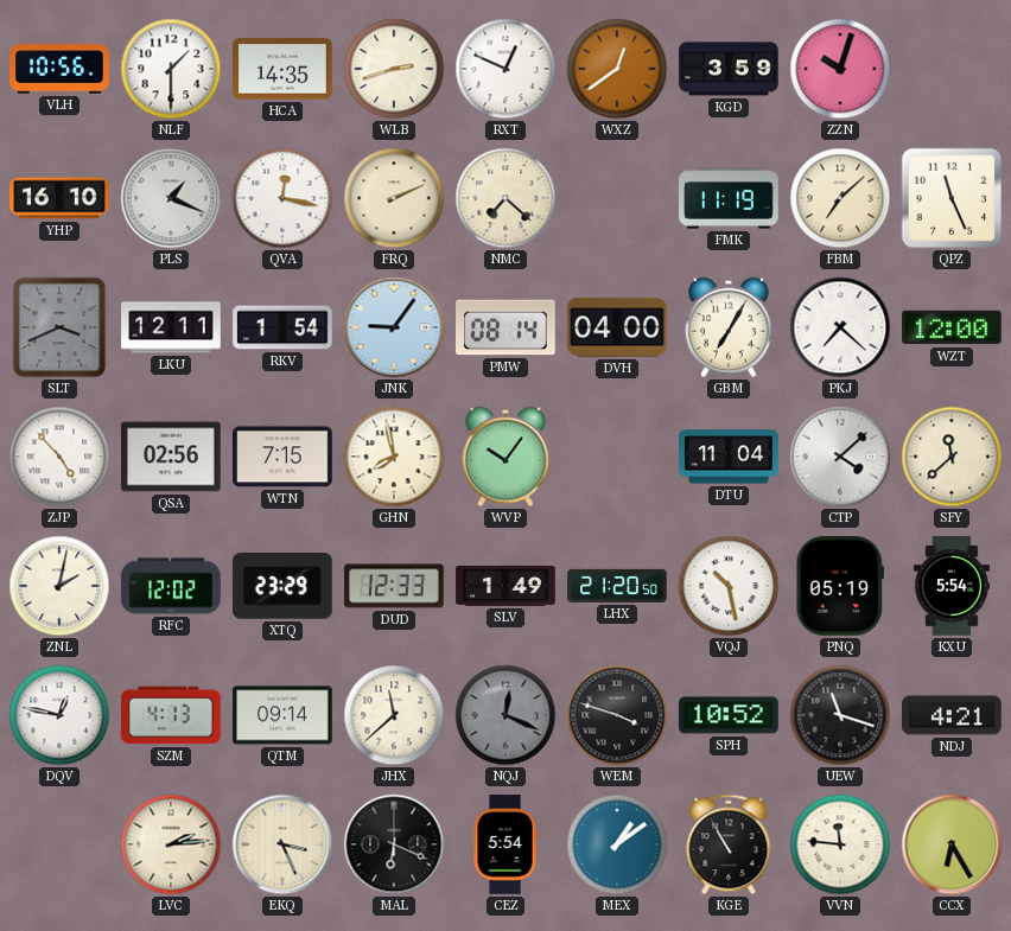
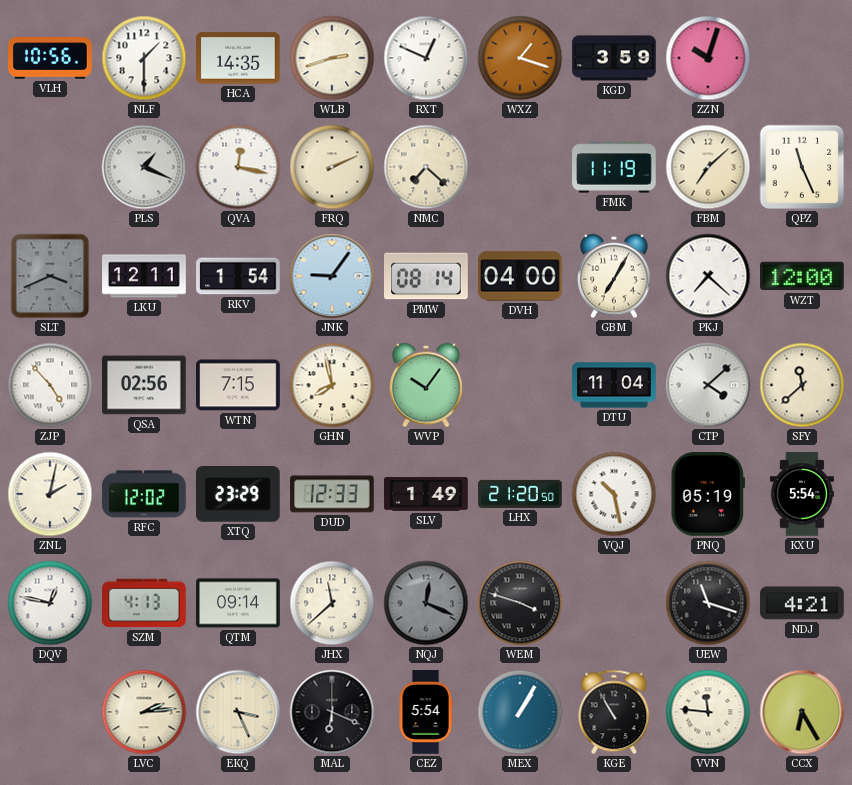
WXZ: 12:39 -> 1:18
YHP: 16:10 -> none
SPH: 10:52 -> none
MEX: 1:09 -> 1:05
